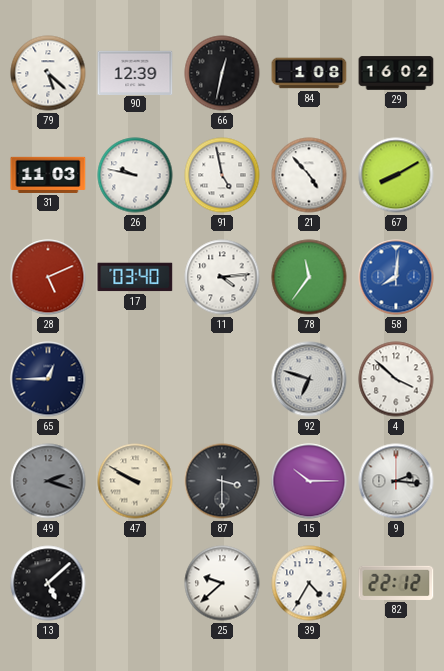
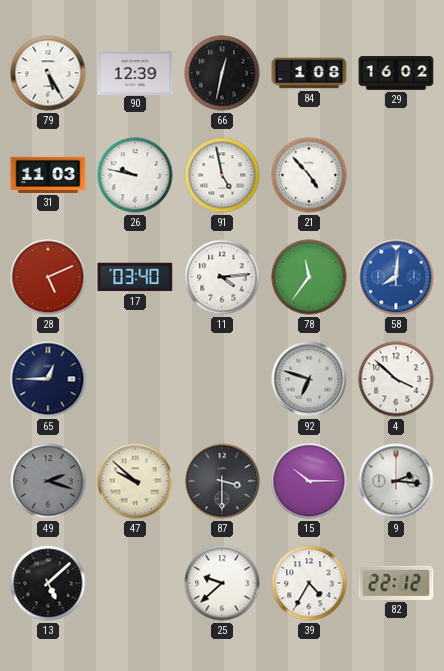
79: 5:22 -> 5:25
67: 8:10 -> none
47: 9:50 -> 9:52
